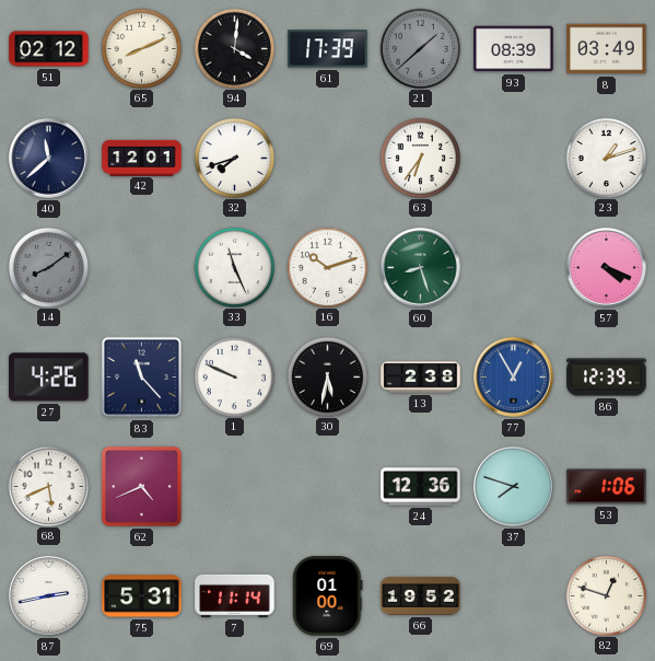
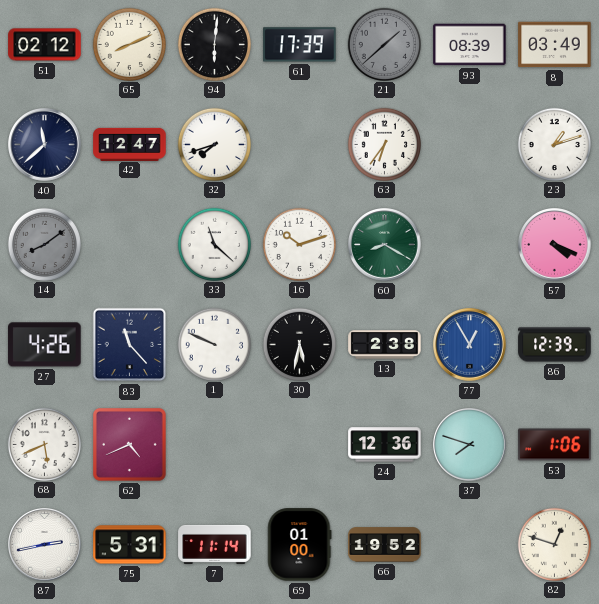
94: 4:01 -> 6:01
42: 12:01 -> 12:47
33: 11:26 -> 11:22
60: 8:27 -> 8:20
